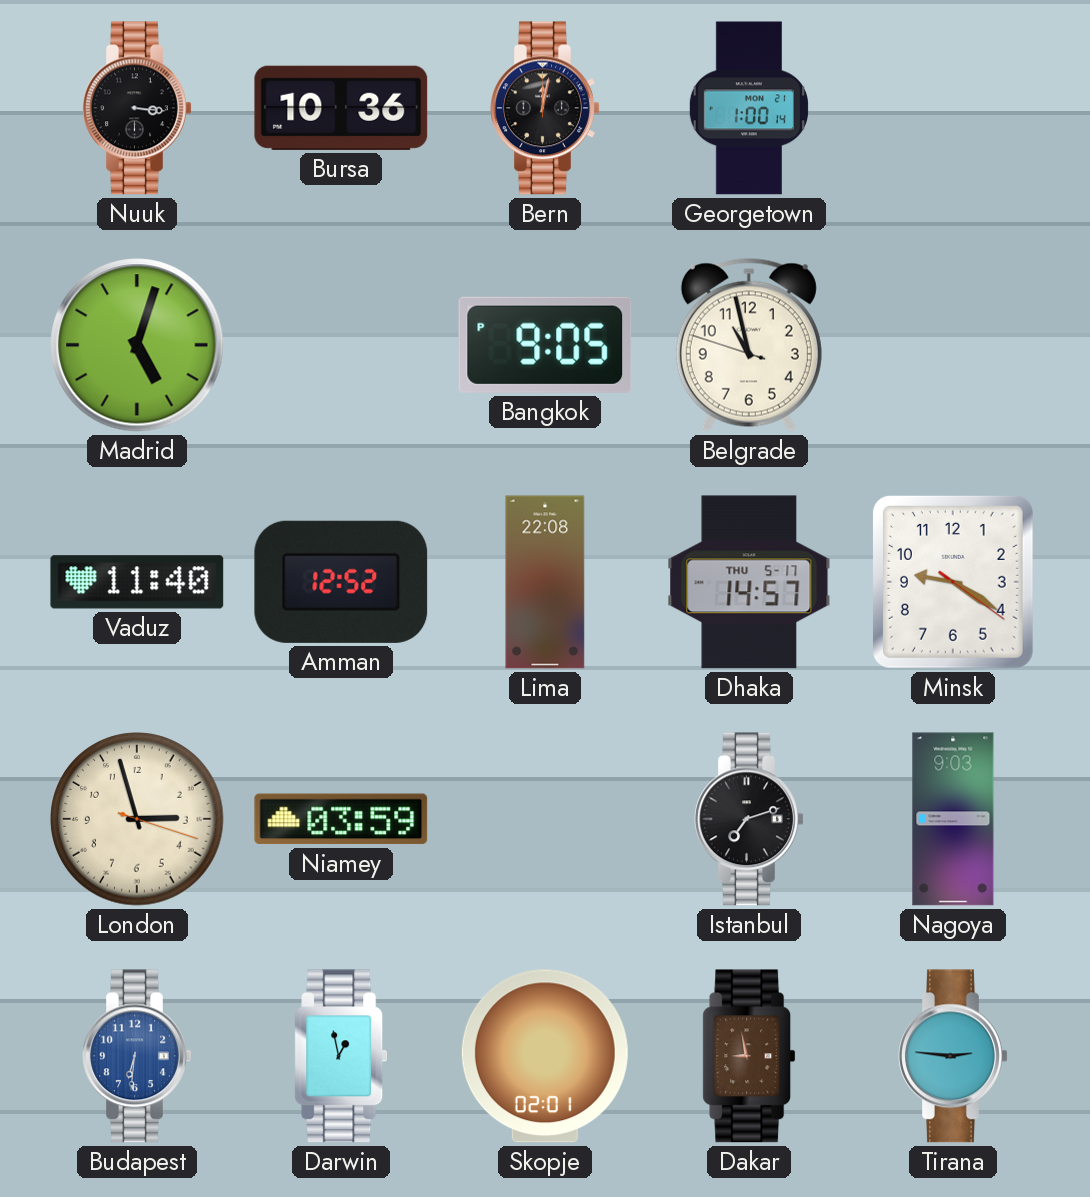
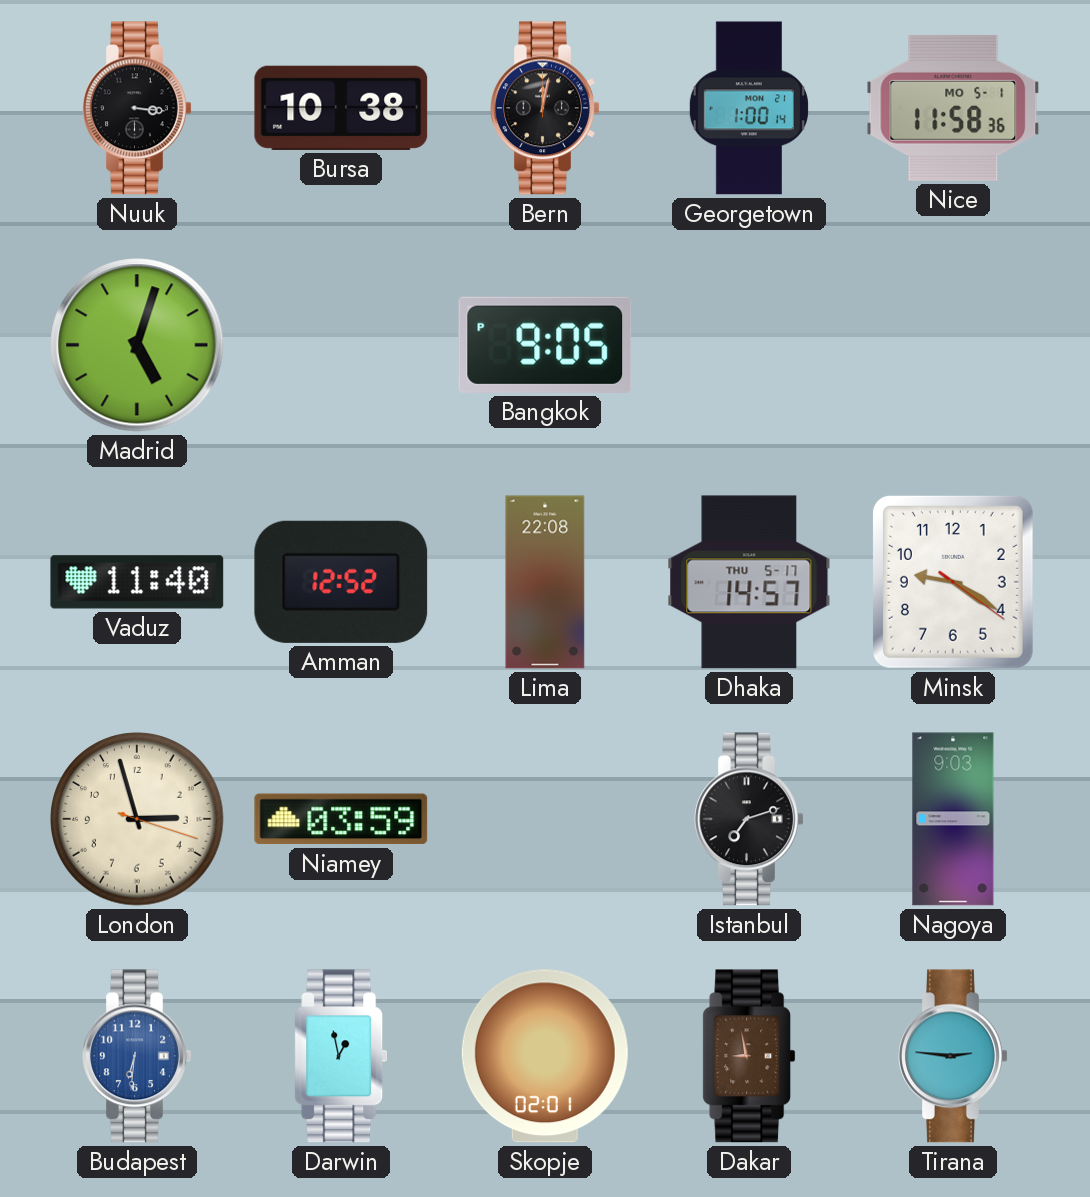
Bursa: 10:36 -> 10:38
Nice: none -> 11:58
Belgrade: 10:57 -> none
